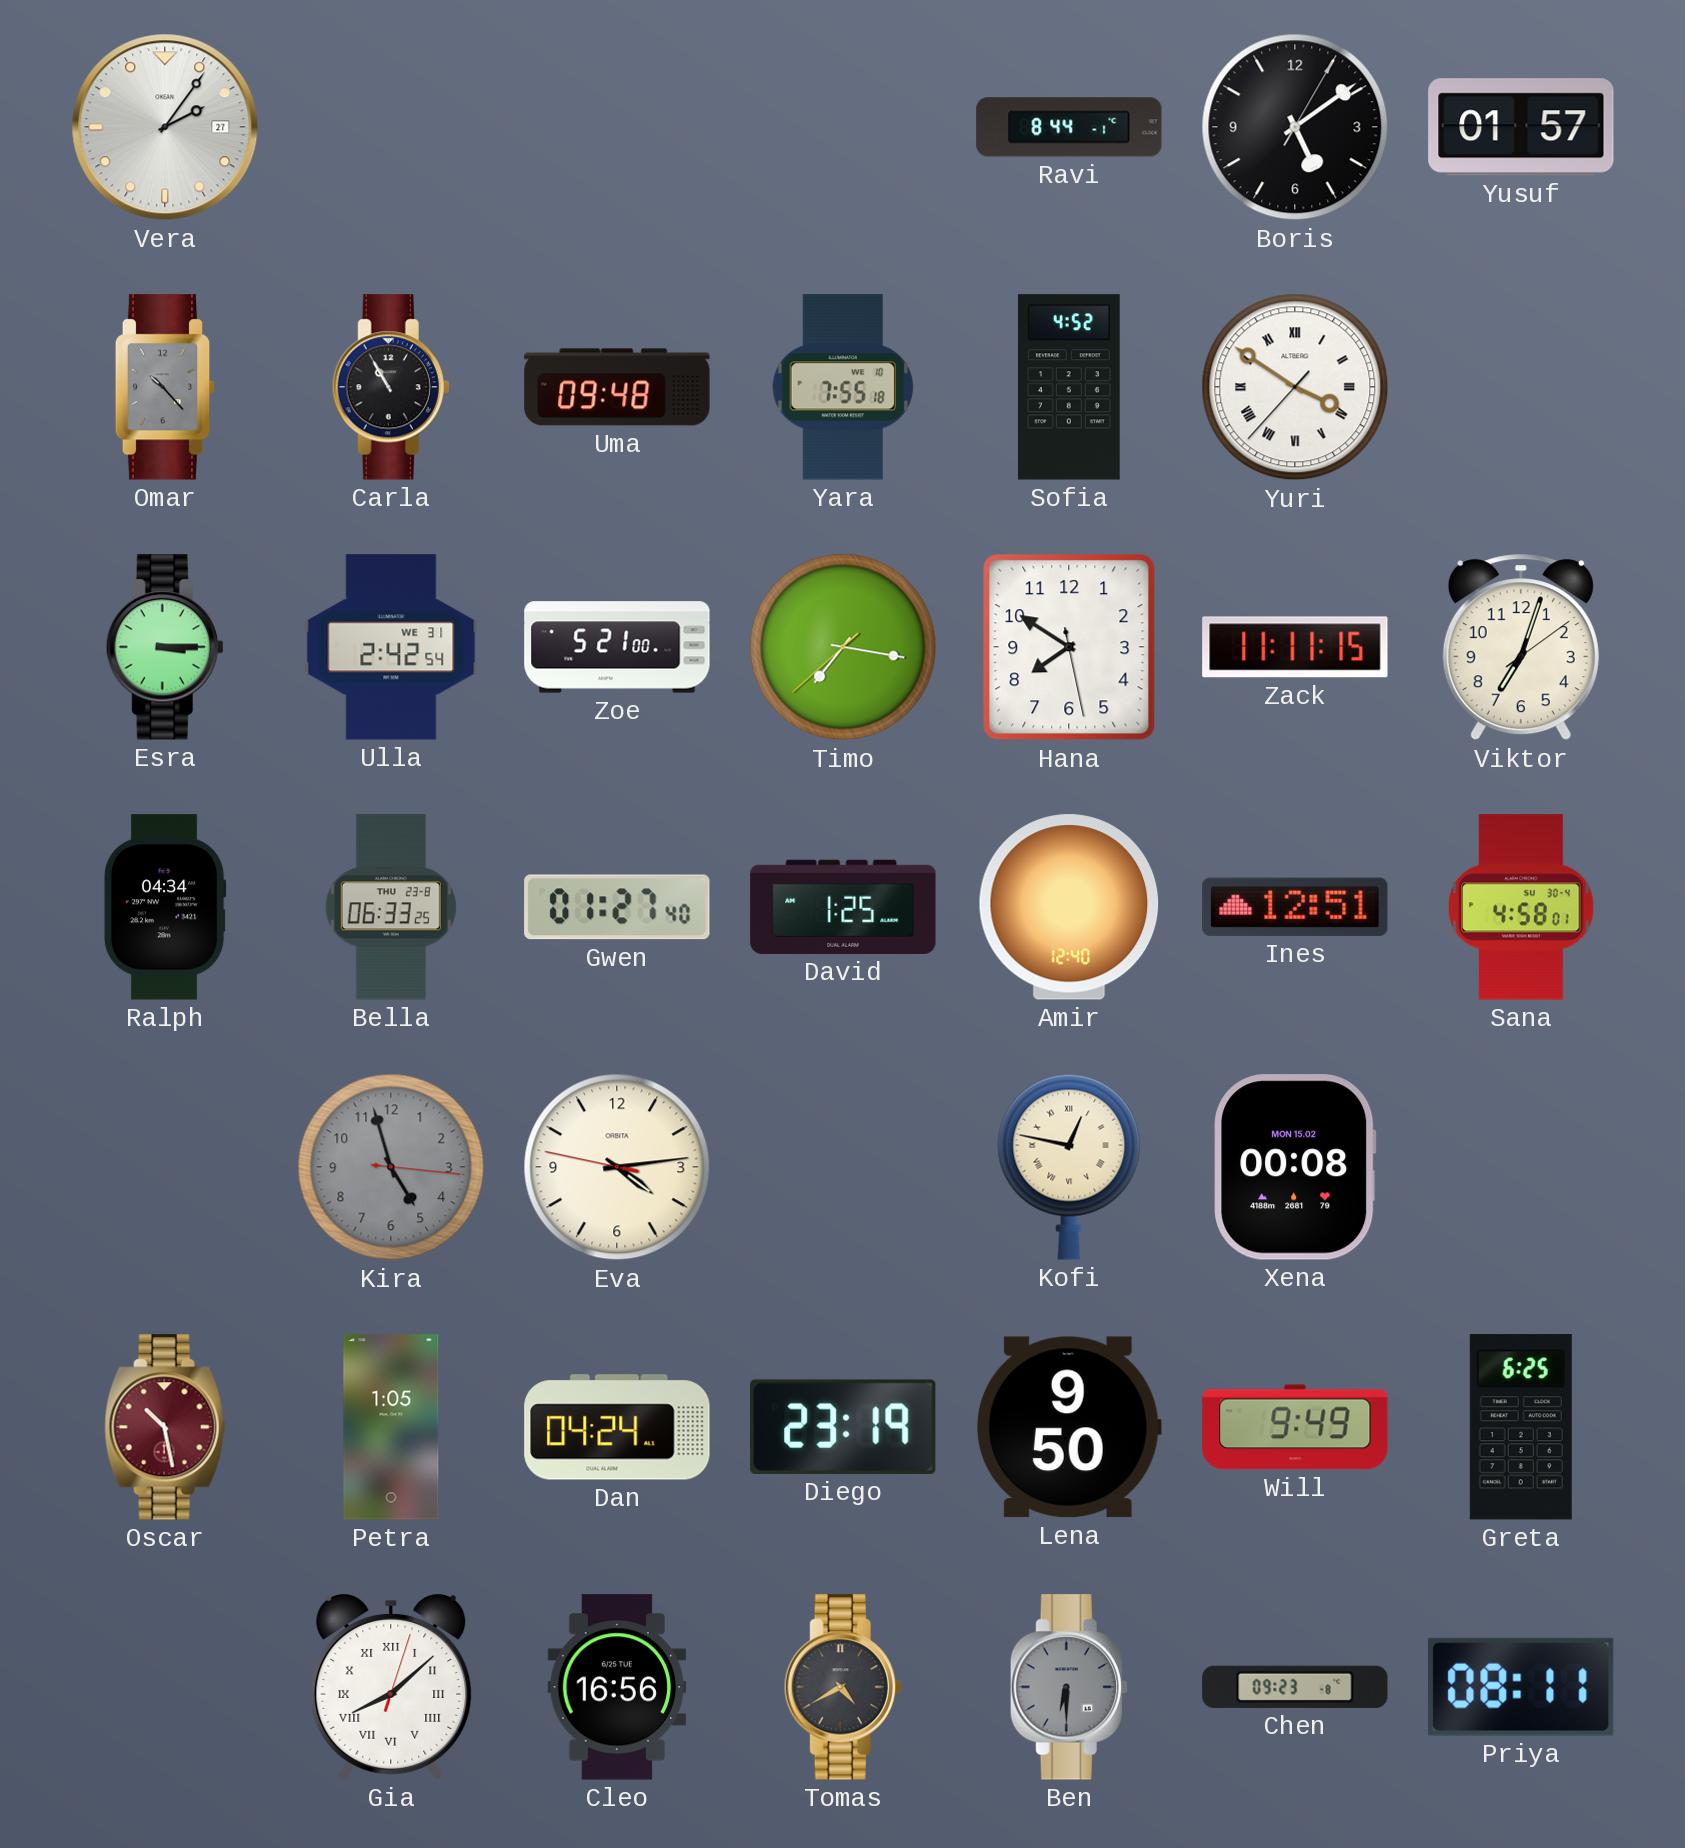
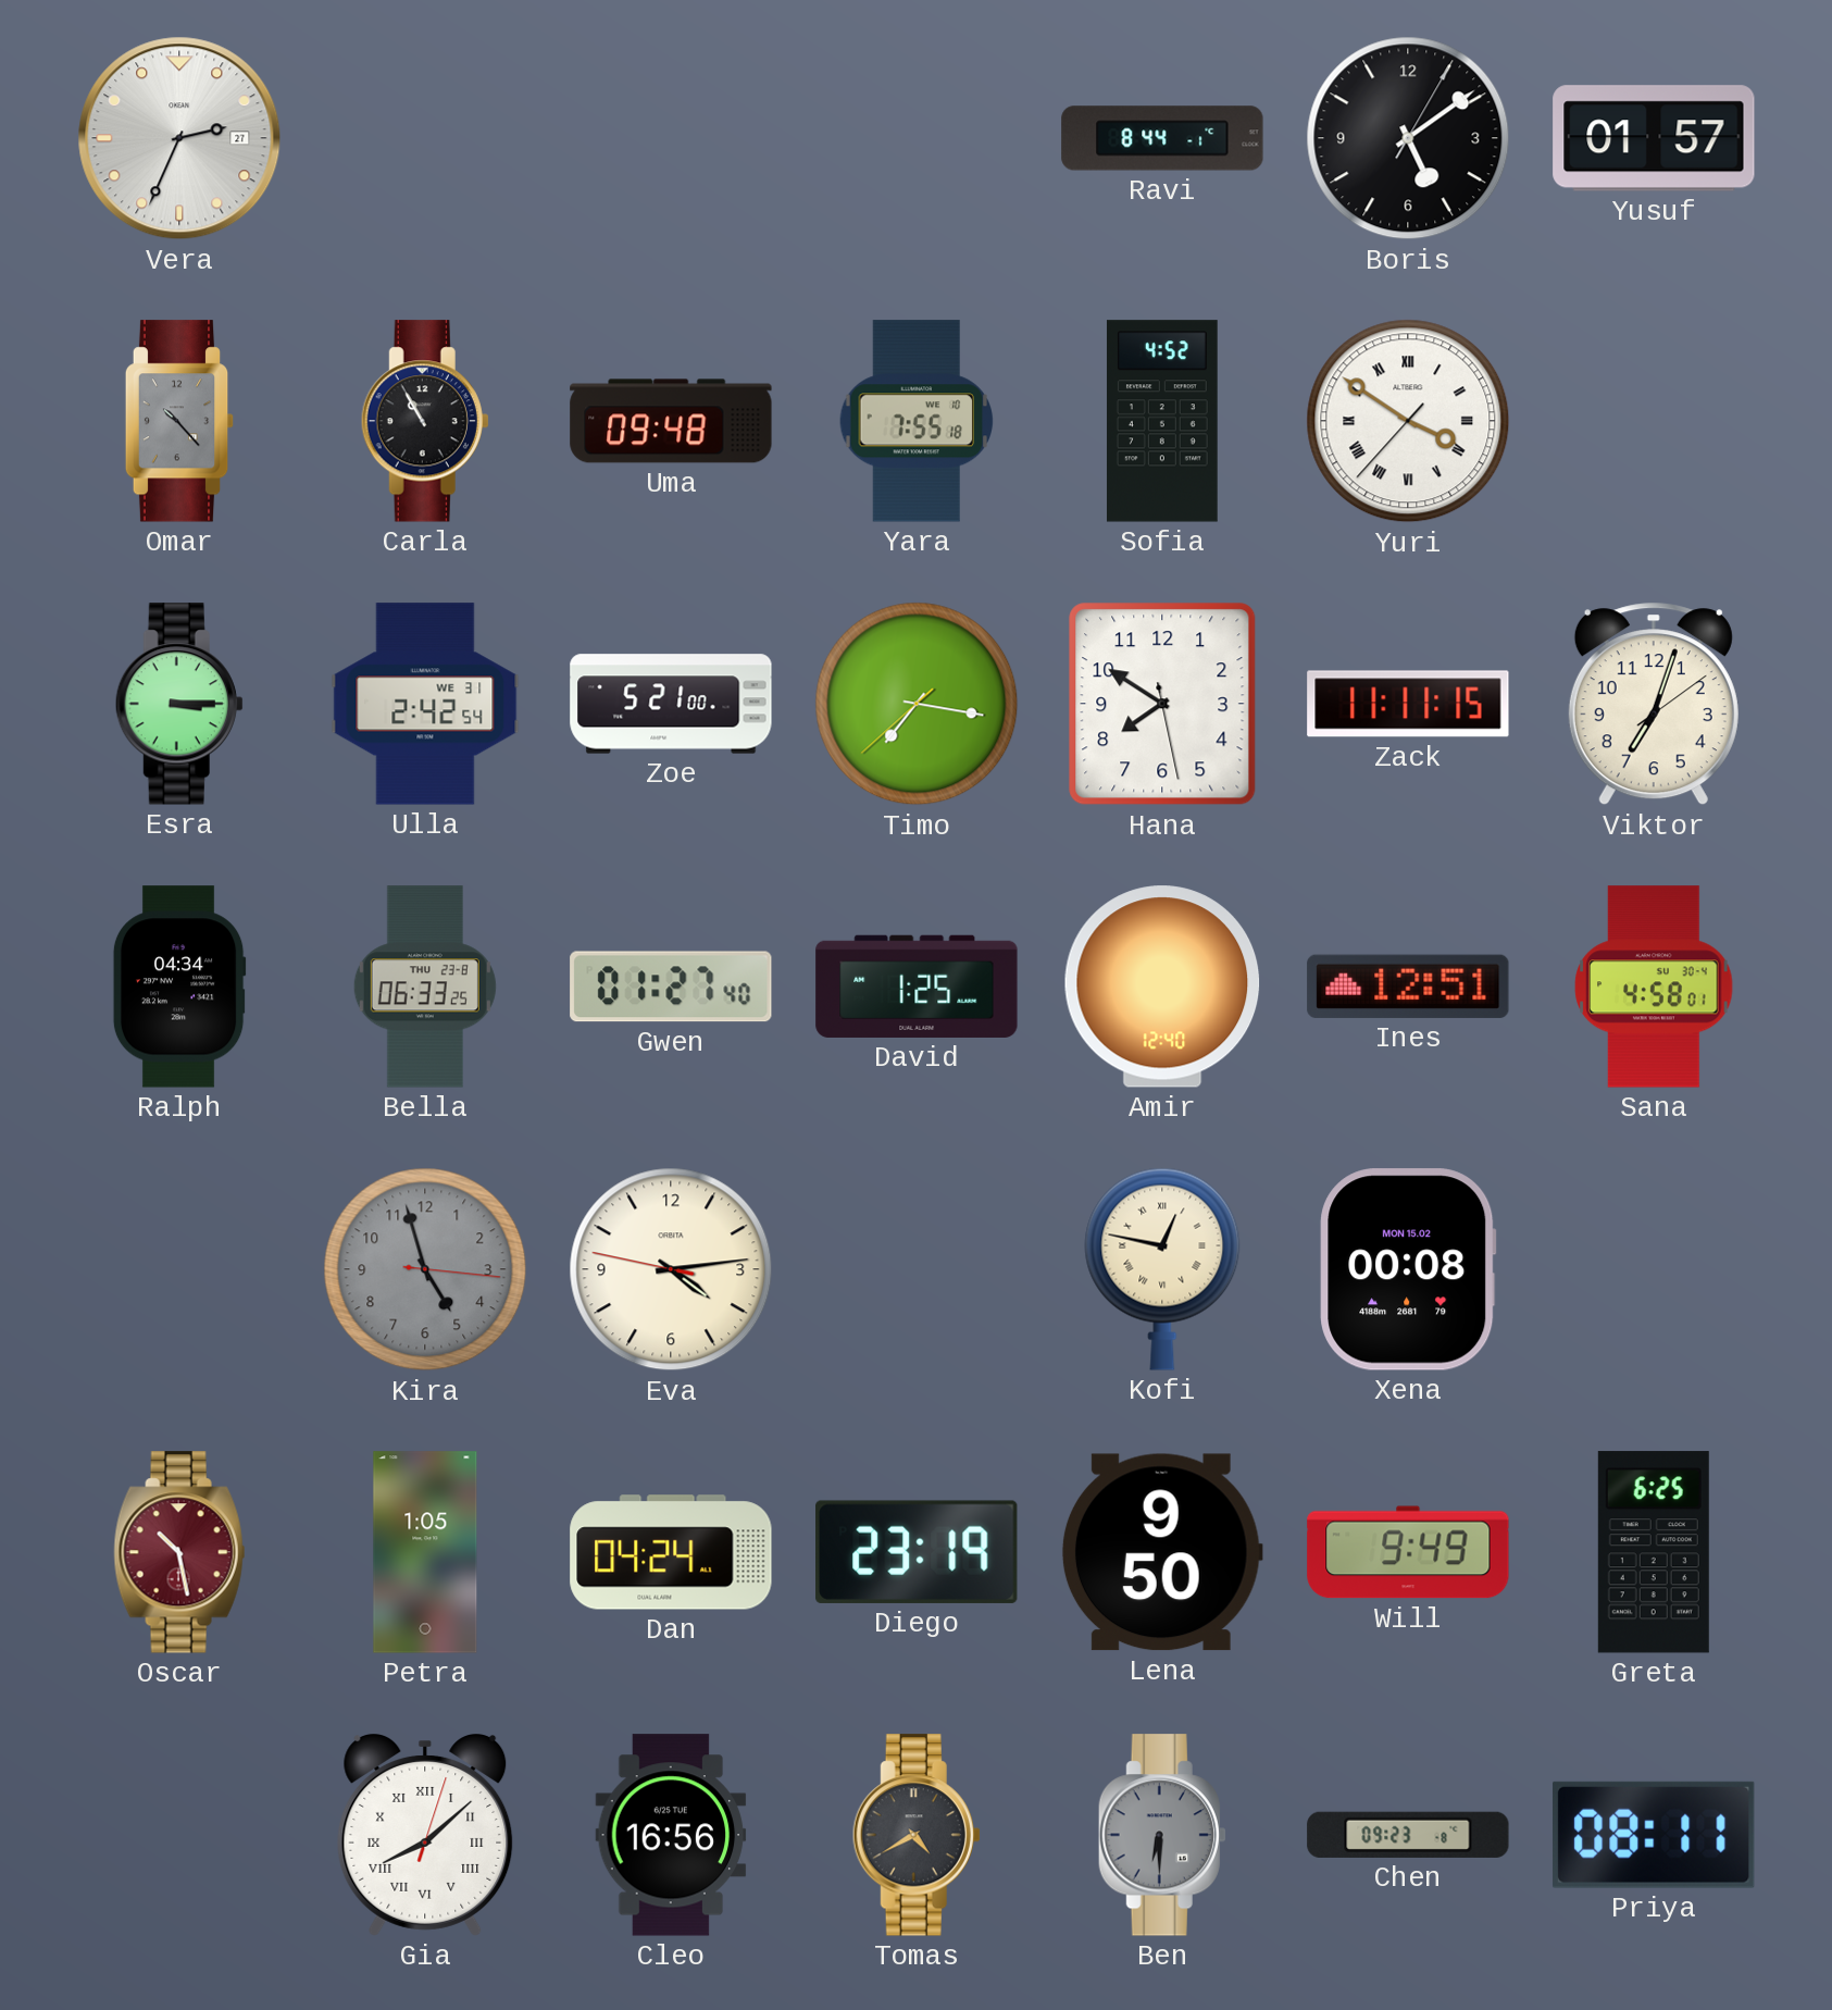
Vera: 2:06 -> 2:34
